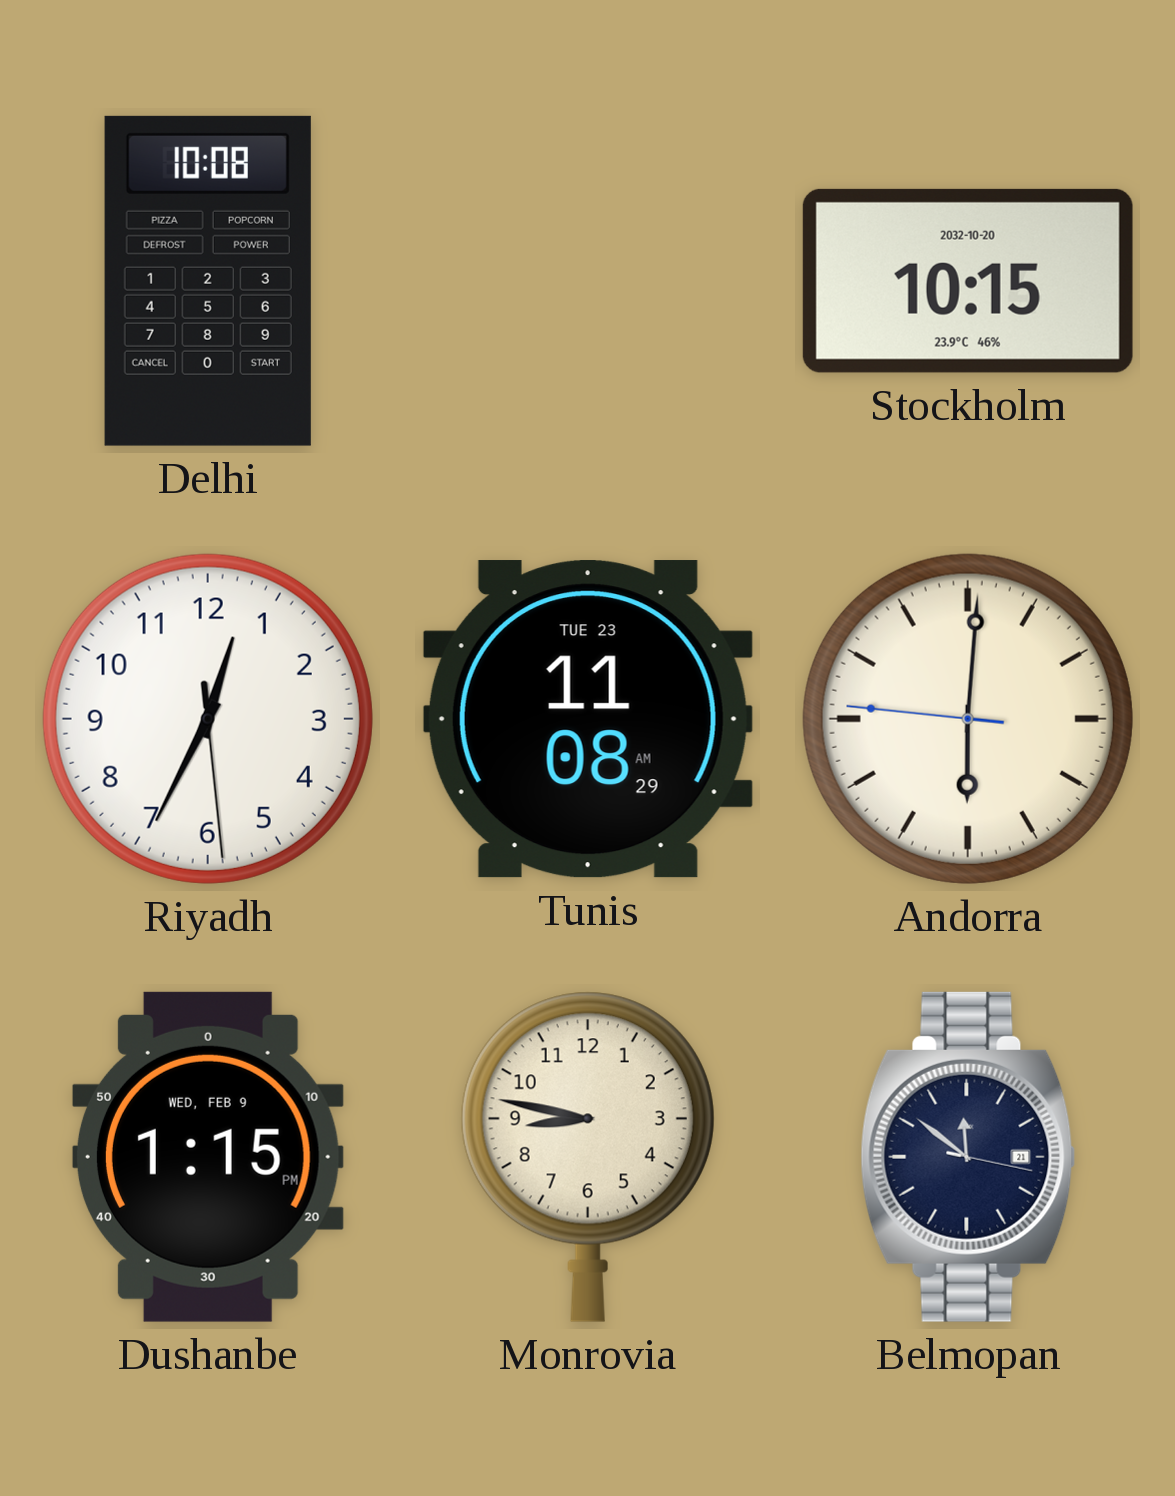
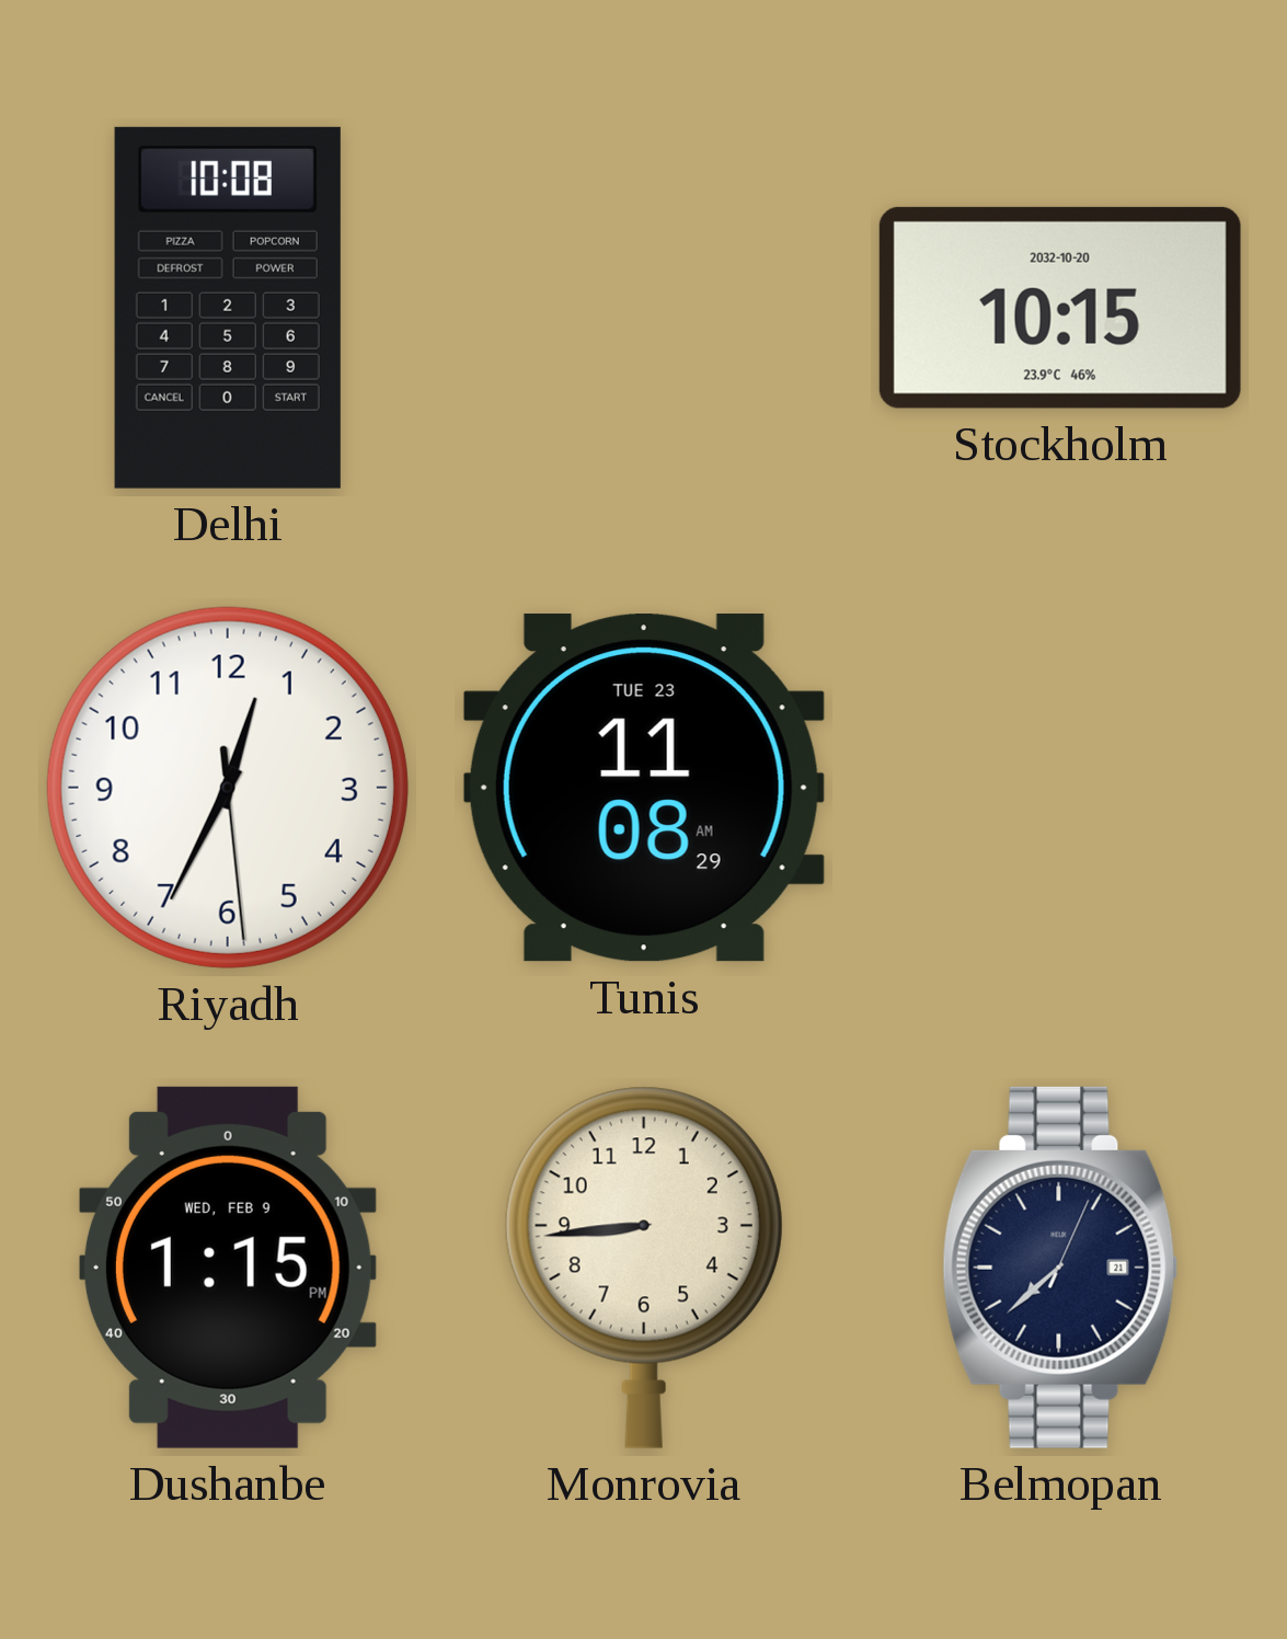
Andorra: 6:00 -> none
Monrovia: 8:47 -> 8:44
Belmopan: 11:51 -> 7:38
